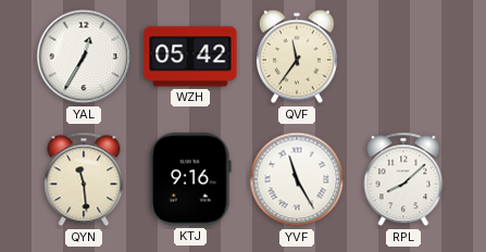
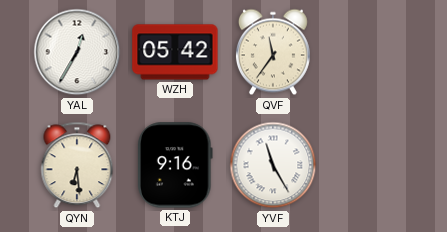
QYN: 11:29 -> 6:29
RPL: 8:08 -> none
